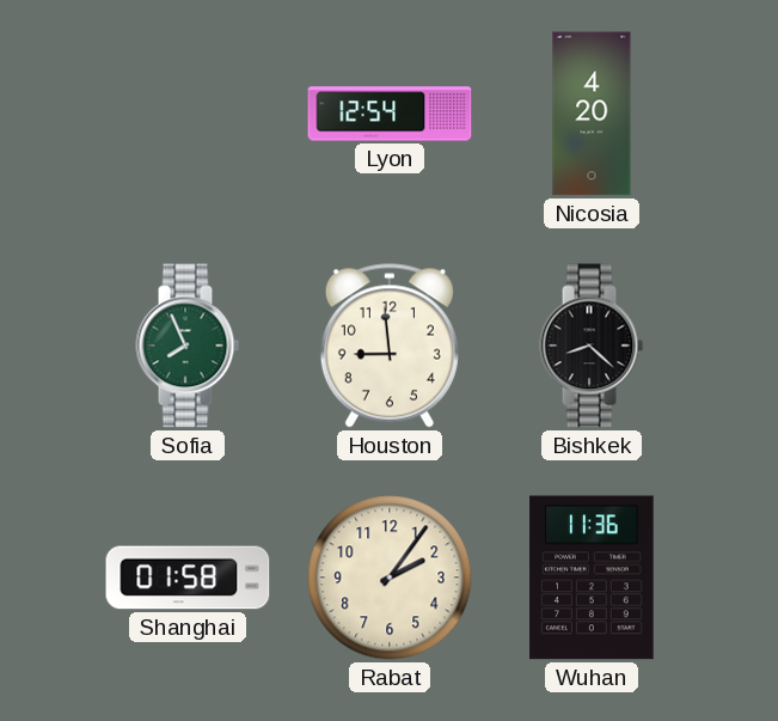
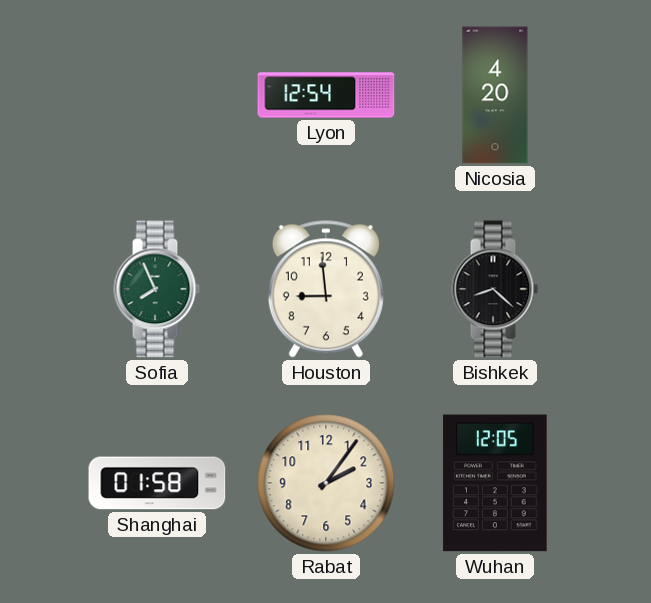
Wuhan: 11:36 -> 12:05
